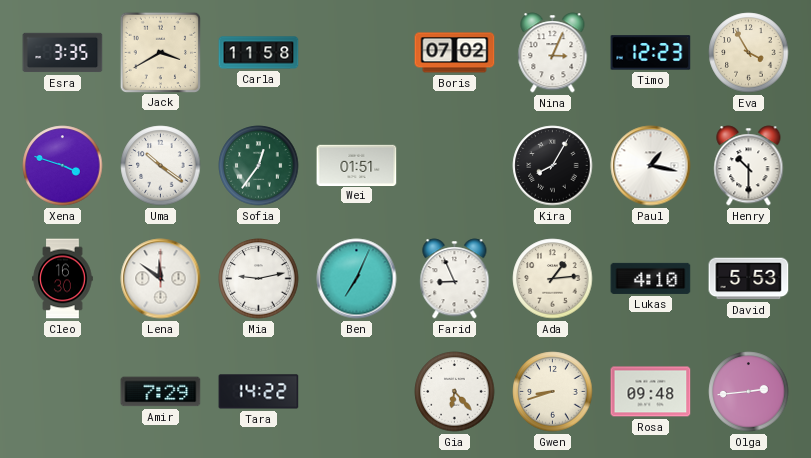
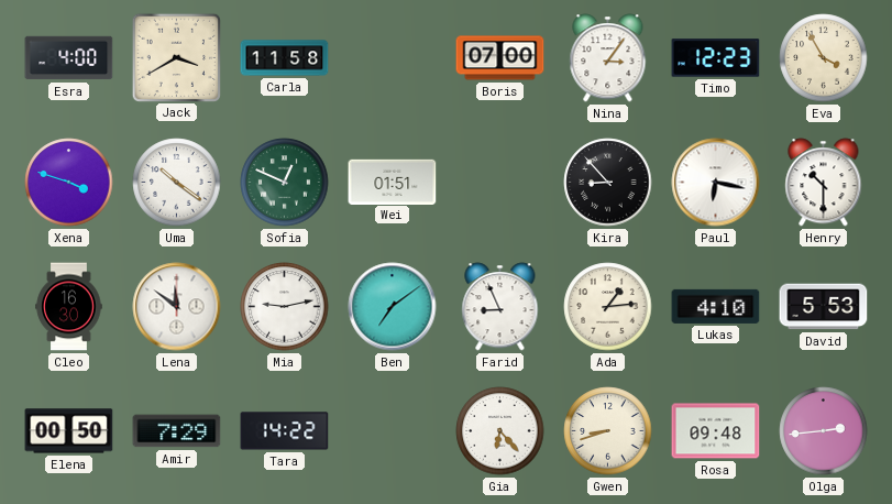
Esra: 3:35 -> 4:00
Boris: 07:02 -> 07:00
Nina: 3:04 -> 3:06
Sofia: 12:36 -> 12:49
Kira: 8:05 -> 8:53
Paul: 1:17 -> 6:17
Ben: 7:04 -> 7:09
Elena: none -> 00:50
